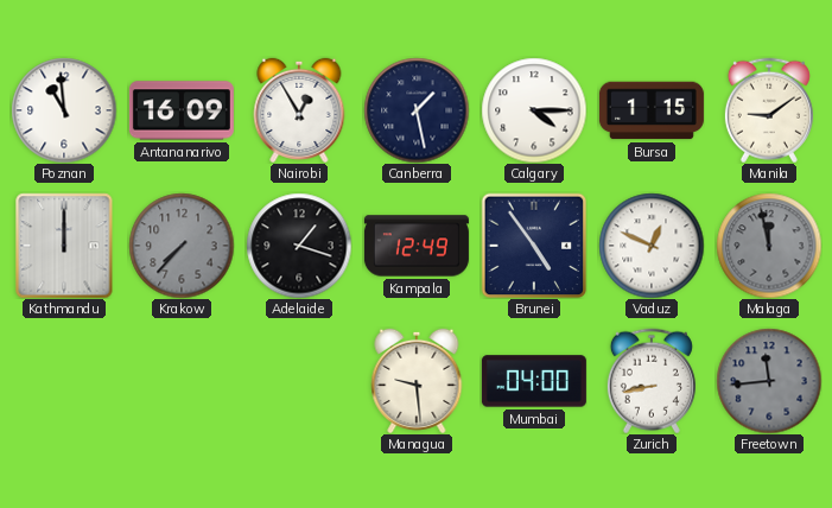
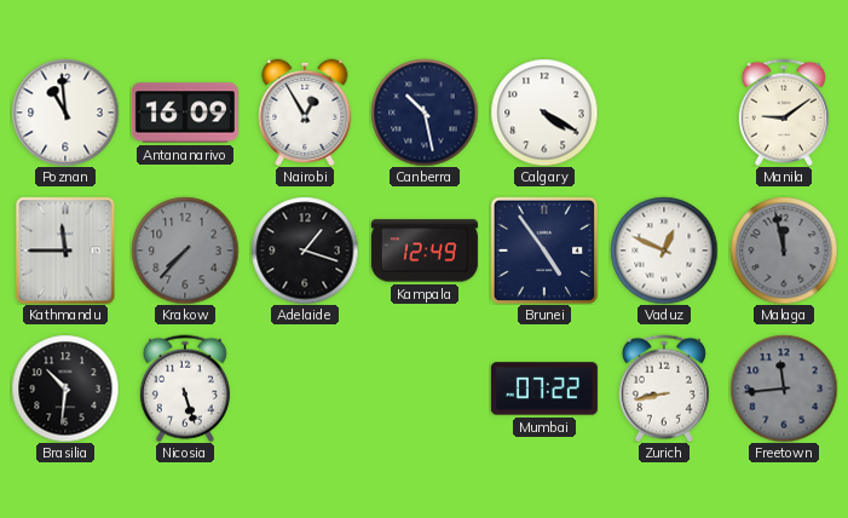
Canberra: 1:28 -> 10:28
Calgary: 4:15 -> 4:20
Bursa: 1:15 -> none
Kathmandu: 12:00 -> 11:45
Brasilia: none -> 10:31
Nicosia: none -> 5:27
Managua: 9:29 -> none
Mumbai: 04:00 -> 07:22
